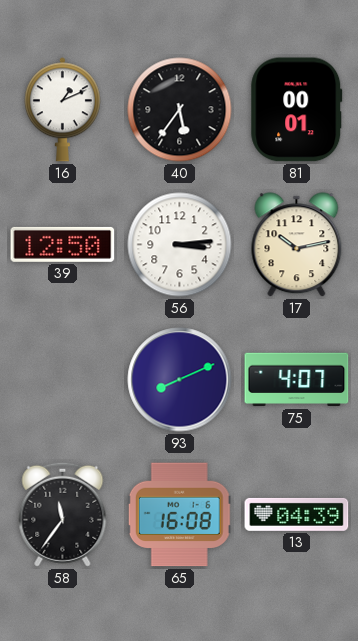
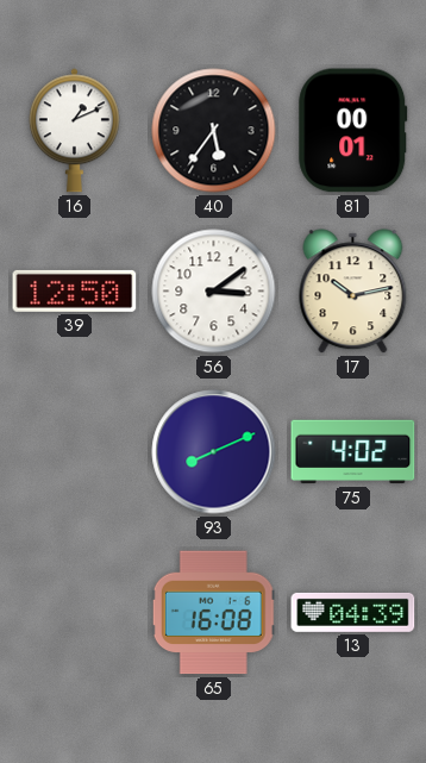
56: 3:14 -> 3:09
75: 4:07 -> 4:02
58: 11:36 -> none
